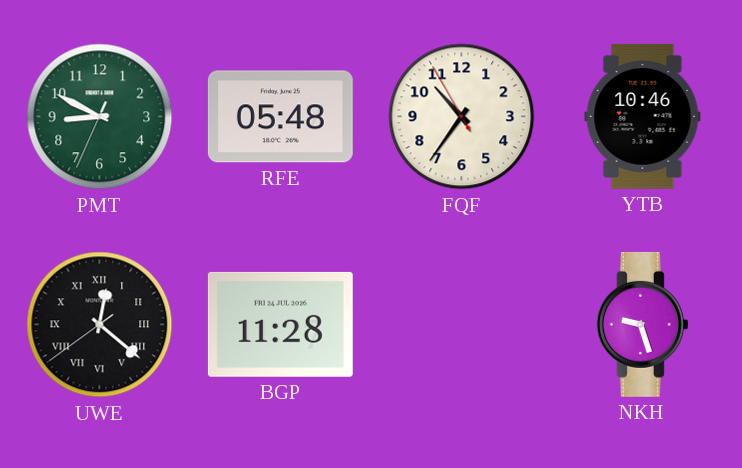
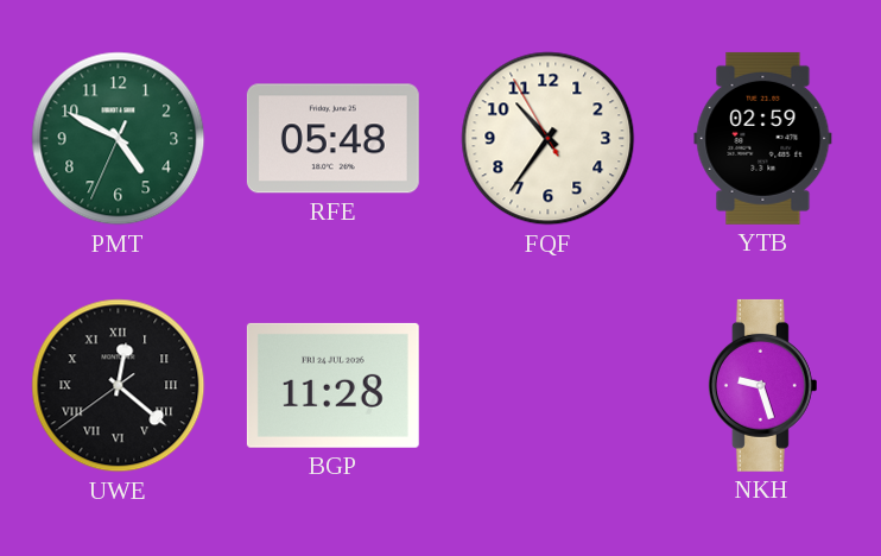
PMT: 8:49 -> 4:49
YTB: 10:46 -> 02:59
